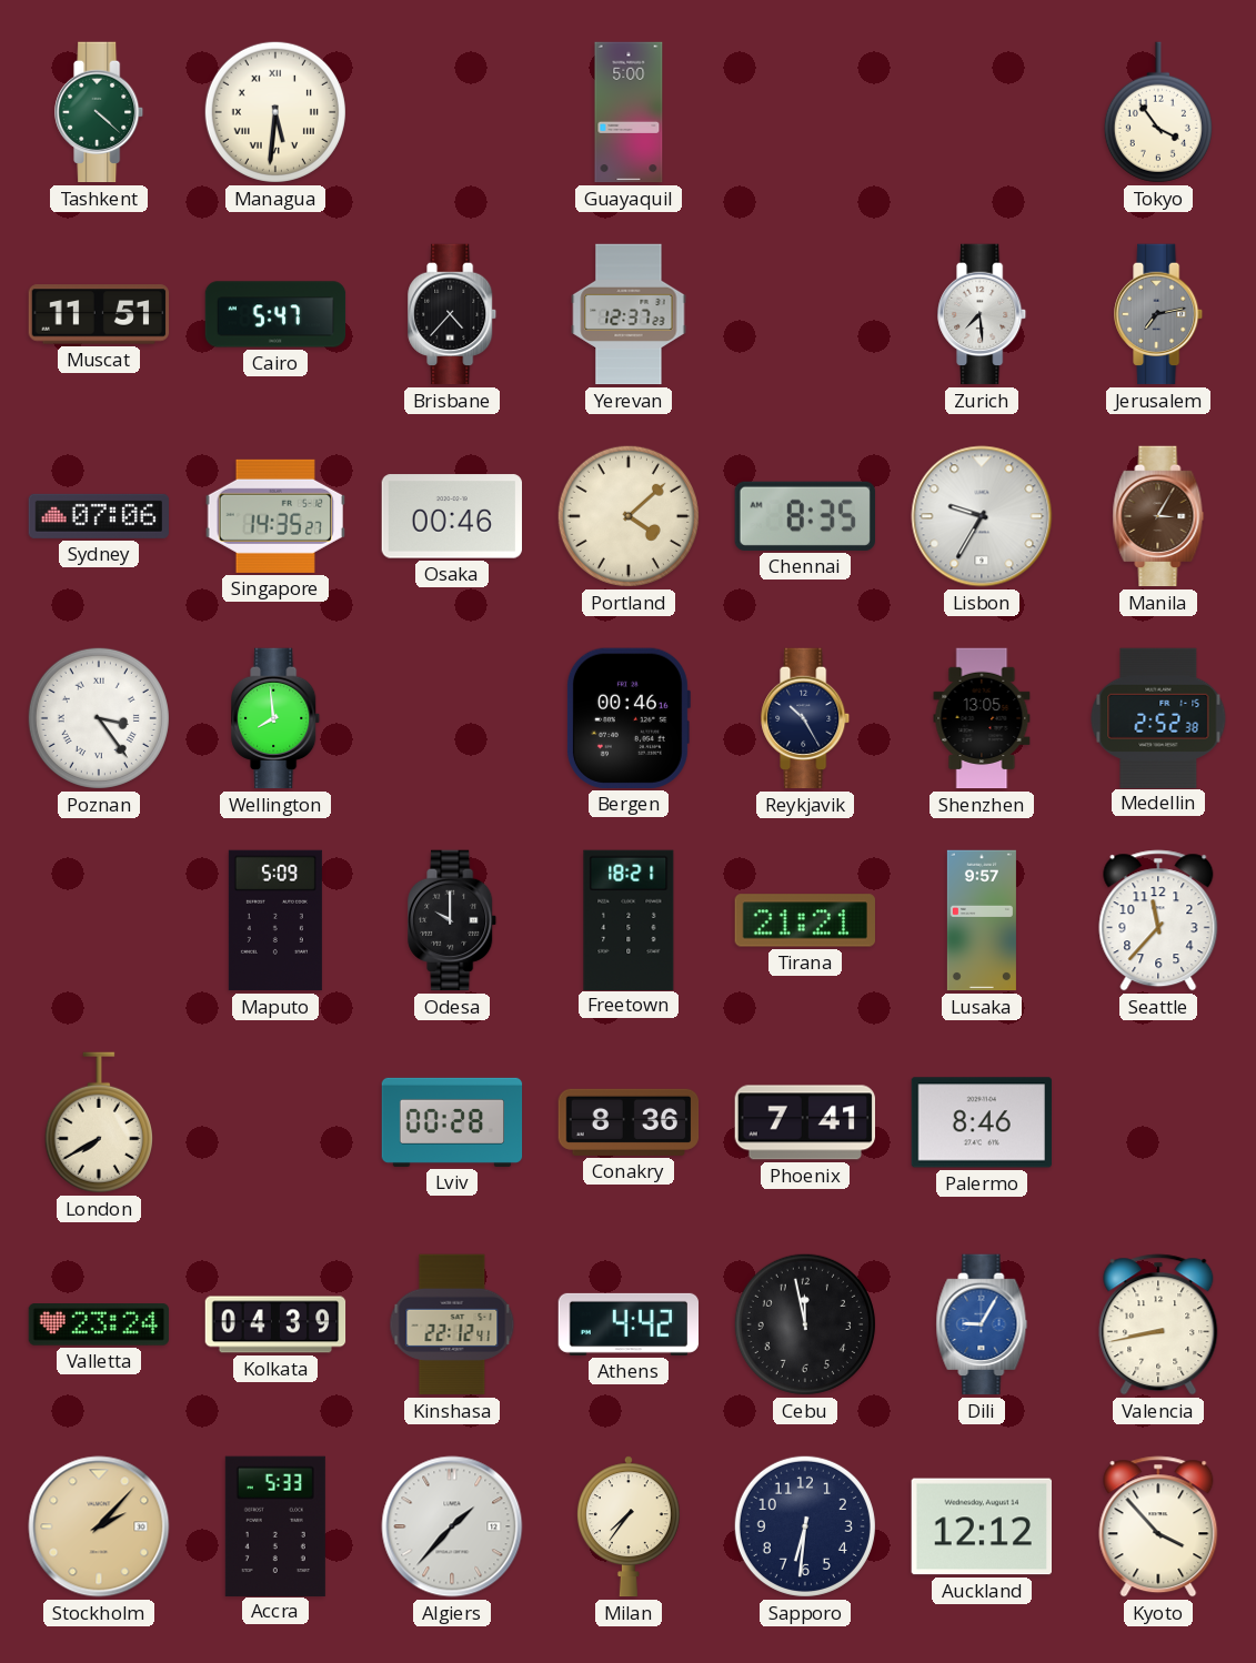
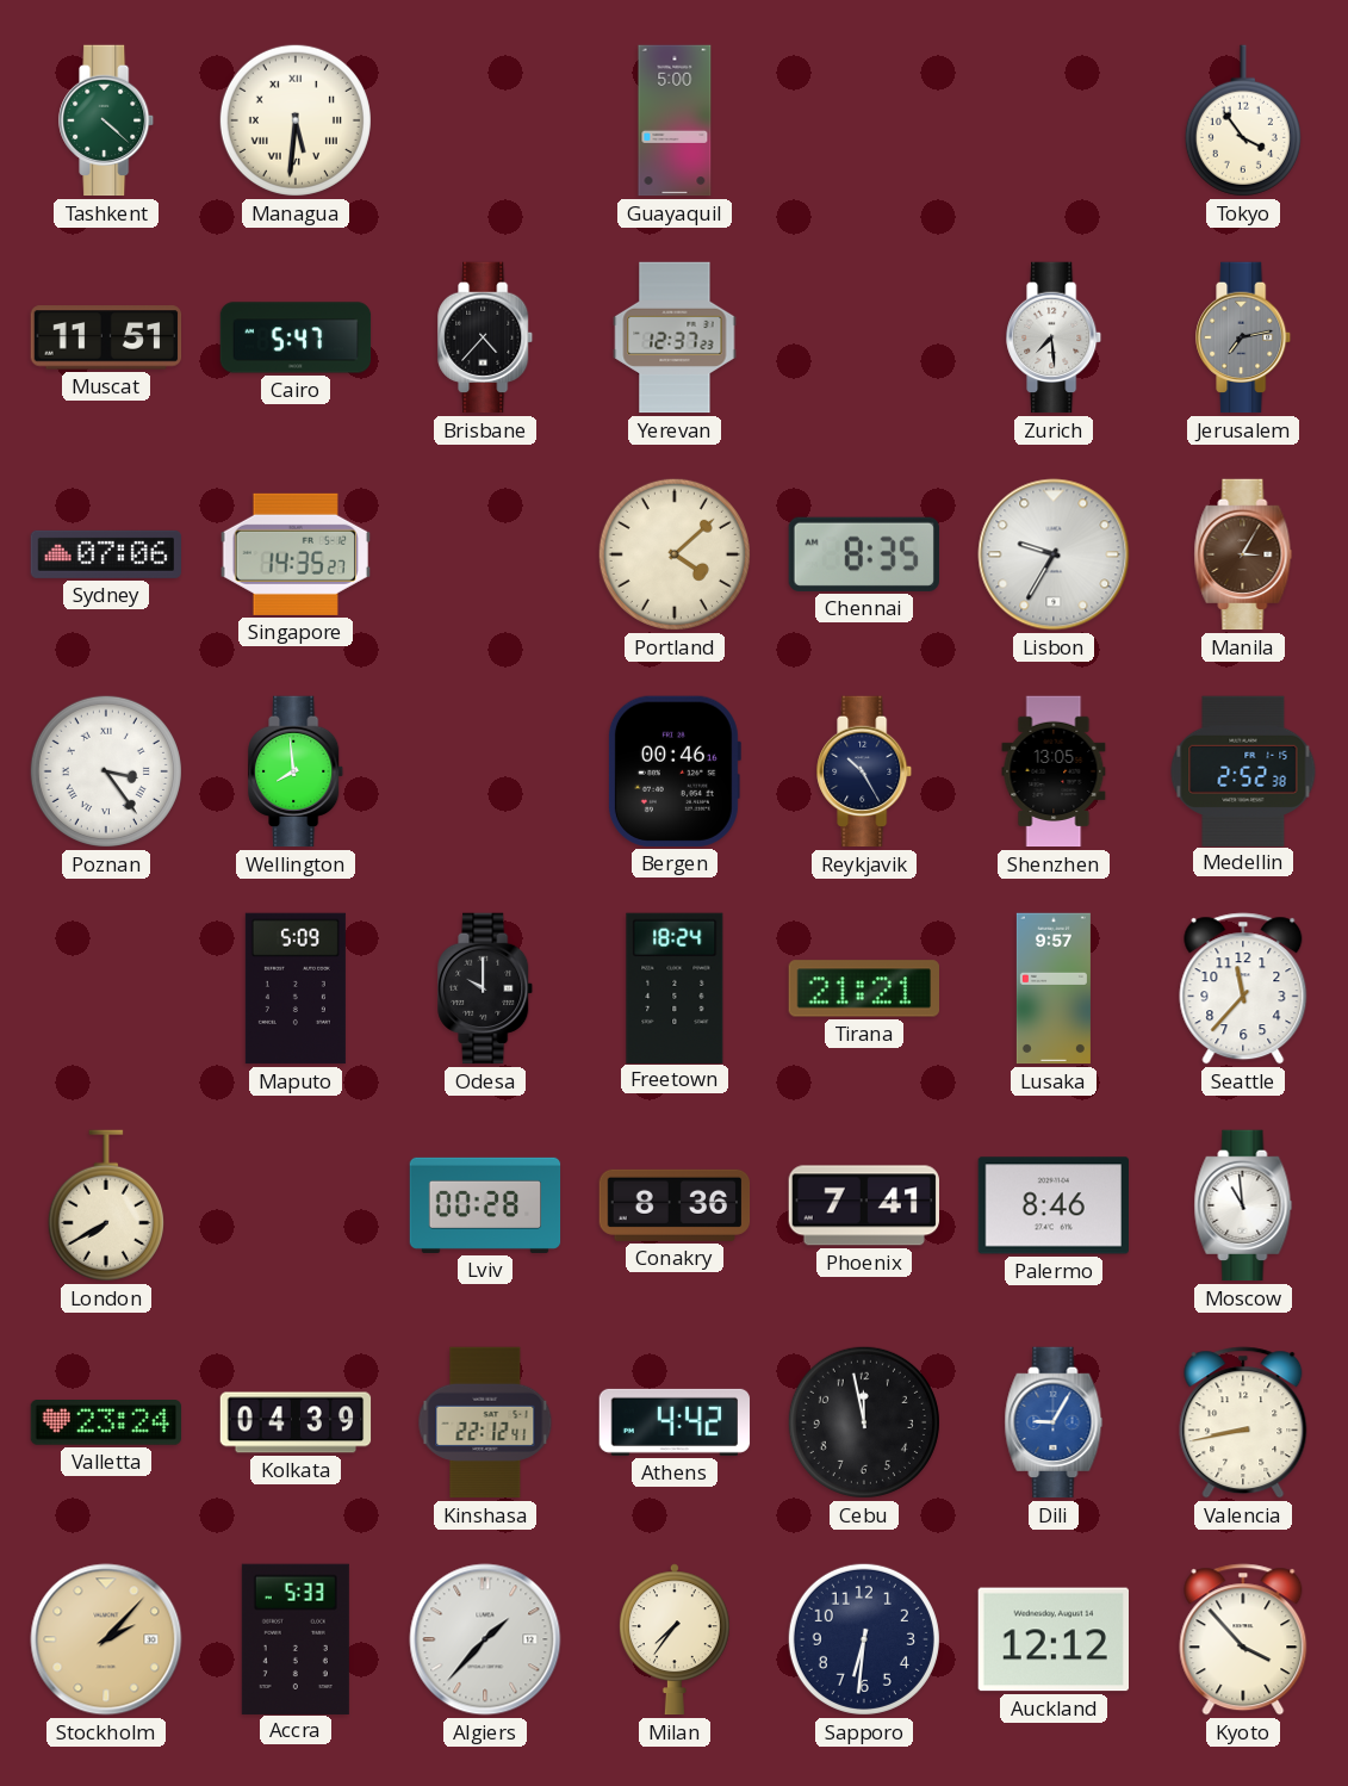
Osaka: 00:46 -> none
Freetown: 18:21 -> 18:24
Moscow: none -> 10:59
